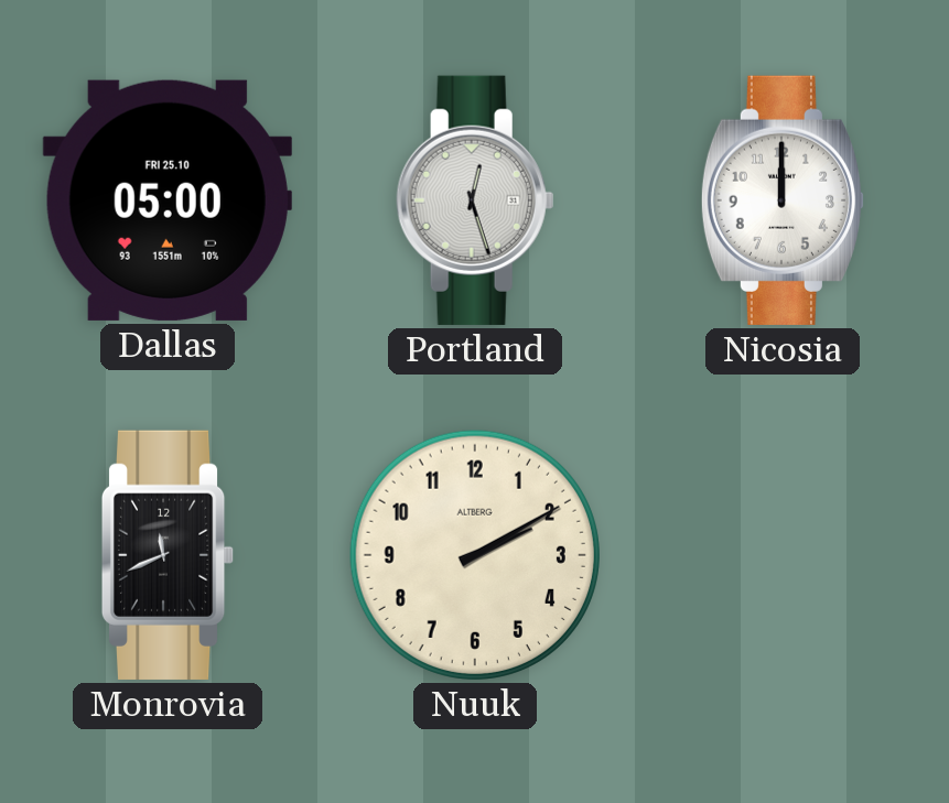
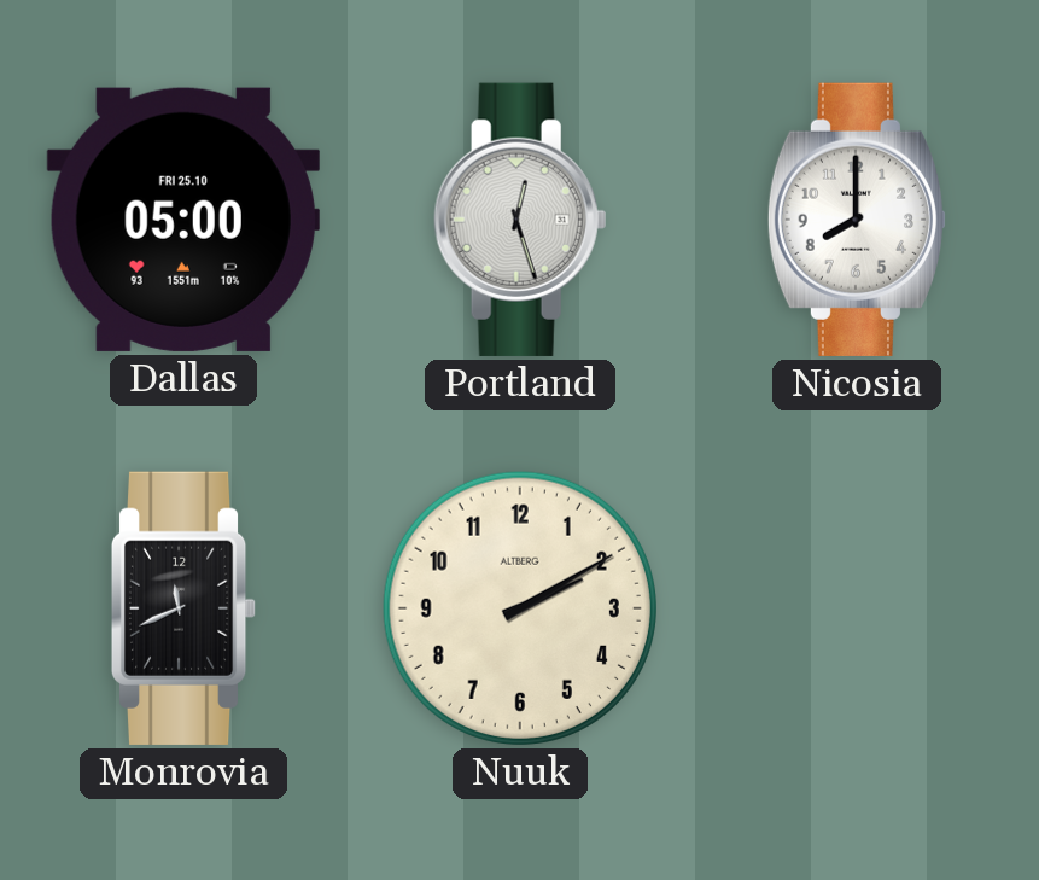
Nicosia: 12:00 -> 8:00
